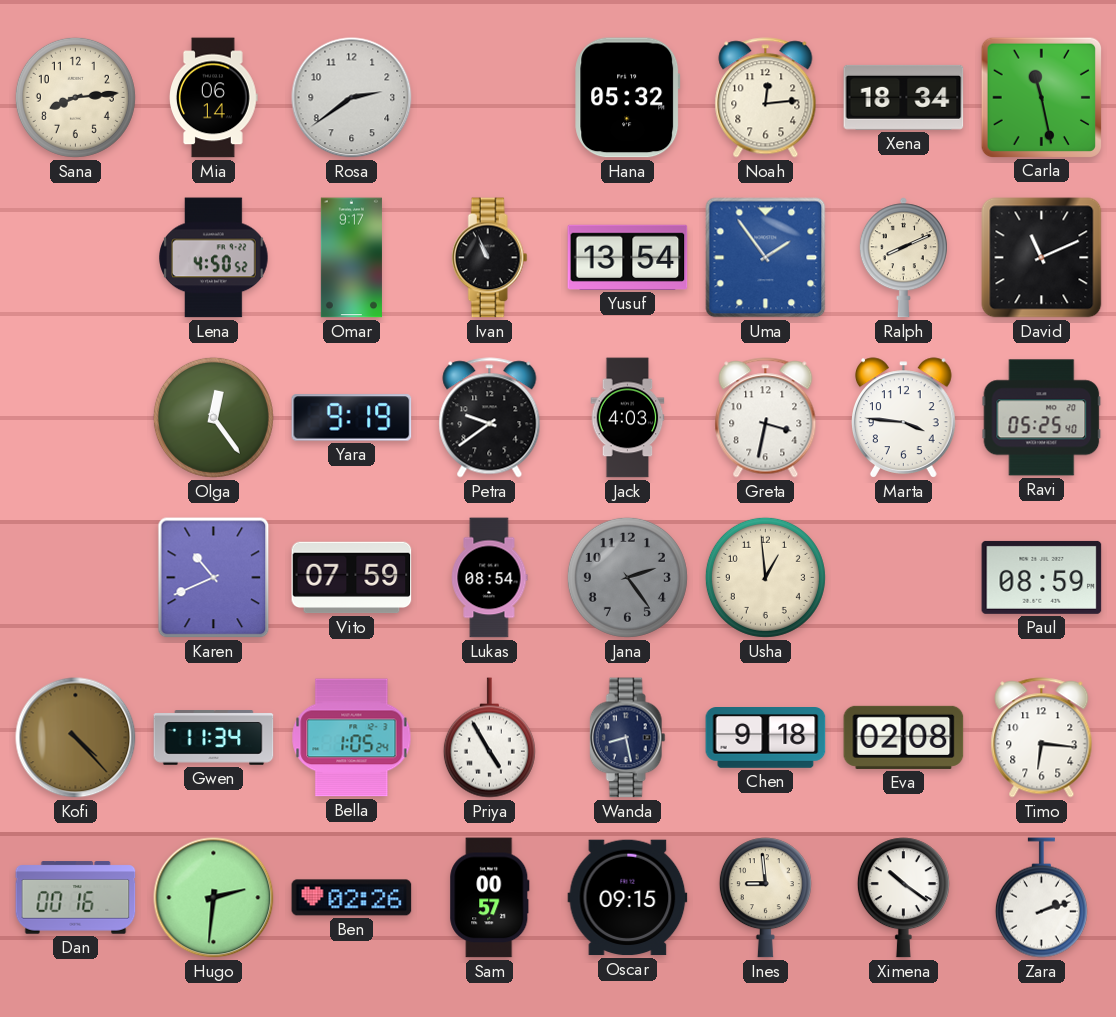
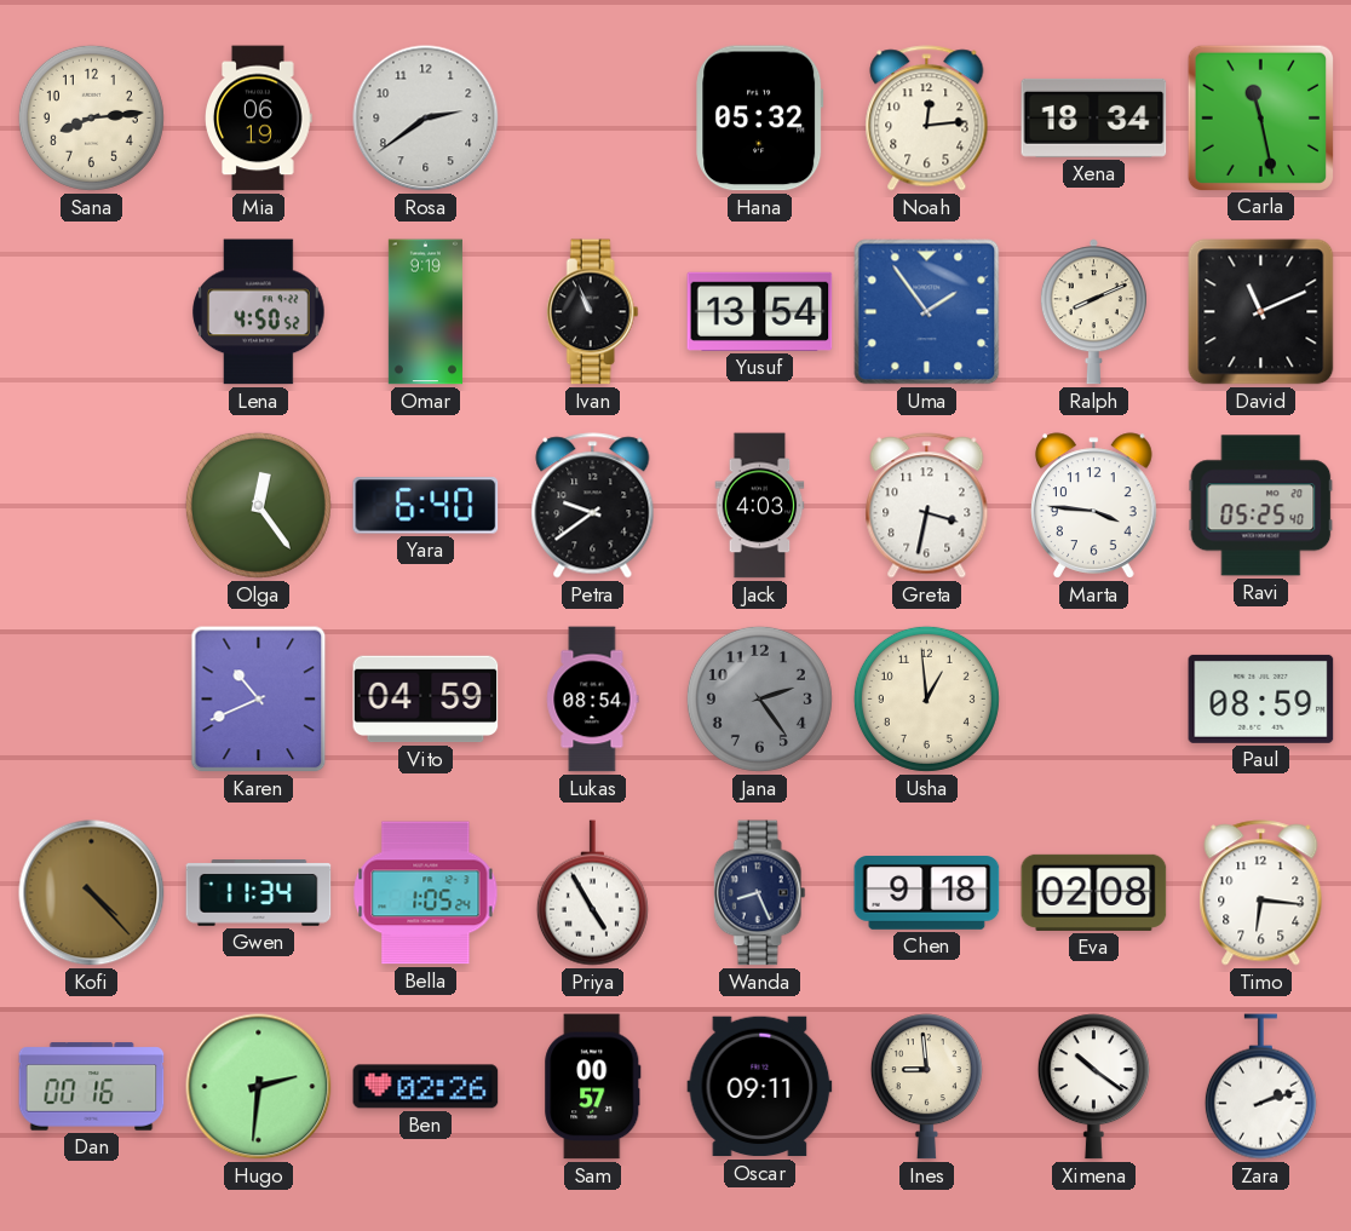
Mia: 06:14 -> 06:19
Omar: 9:17 -> 9:19
Yara: 9:19 -> 6:40
Vito: 07:59 -> 04:59
Wanda: 8:28 -> 8:26
Oscar: 09:15 -> 09:11
